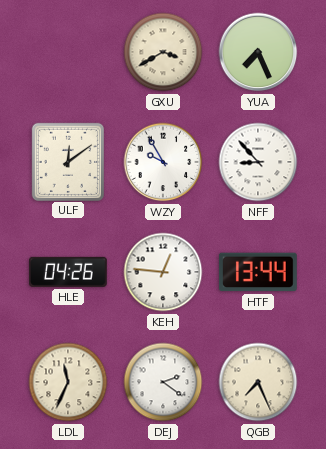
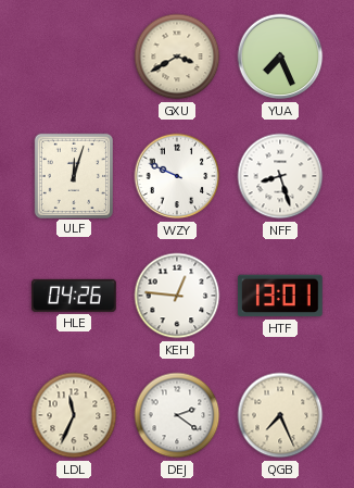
ULF: 12:09 -> 12:03
WZY: 9:55 -> 9:49
NFF: 8:53 -> 8:27
HTF: 13:44 -> 13:01
